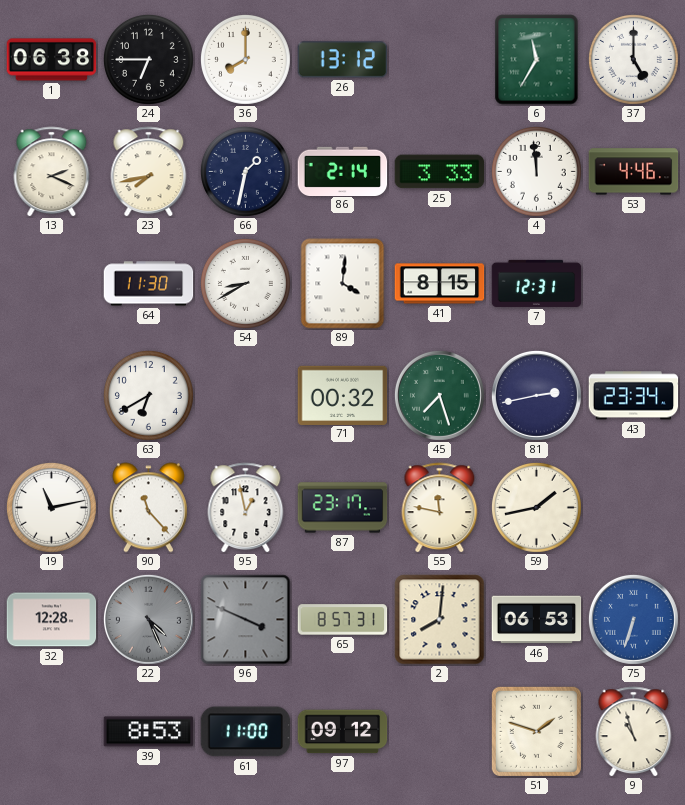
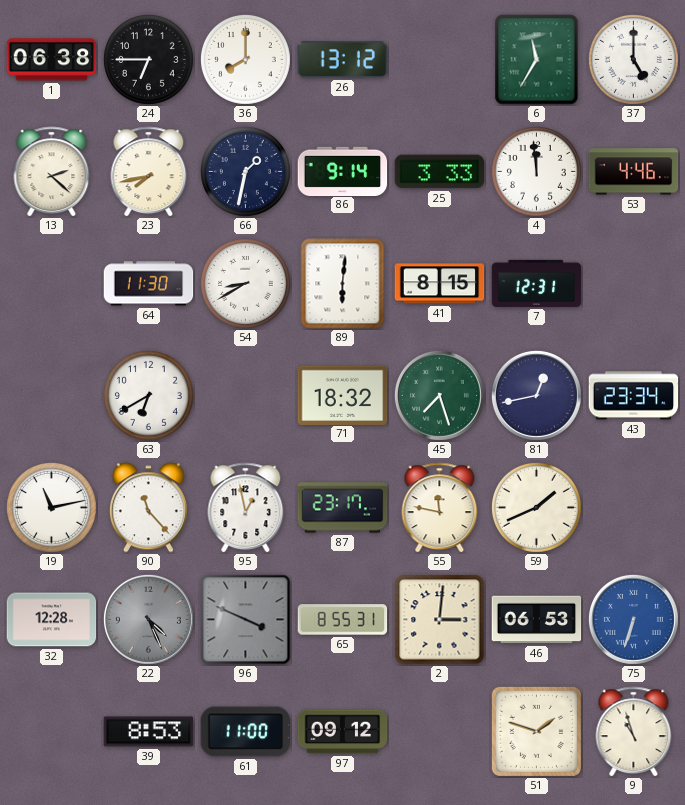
13: 2:19 -> 2:22
86: 2:14 -> 9:14
89: 4:01 -> 6:01
71: 00:32 -> 18:32
81: 2:43 -> 12:43
59: 1:43 -> 1:41
65: 8:57 -> 8:55
2: 8:01 -> 3:01
